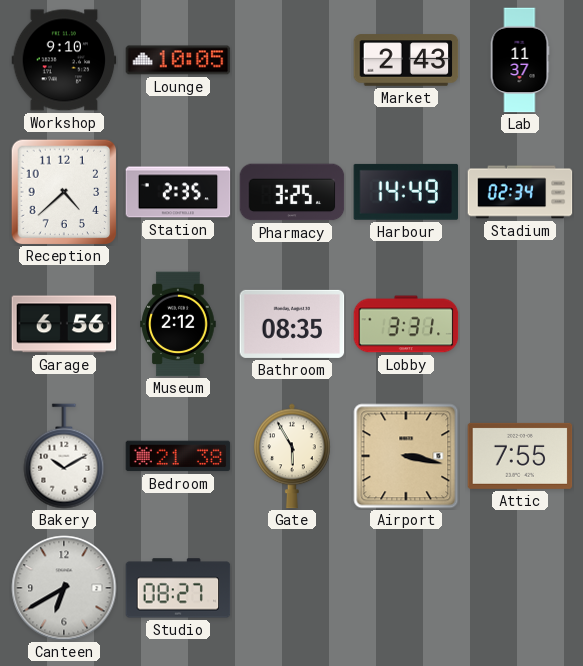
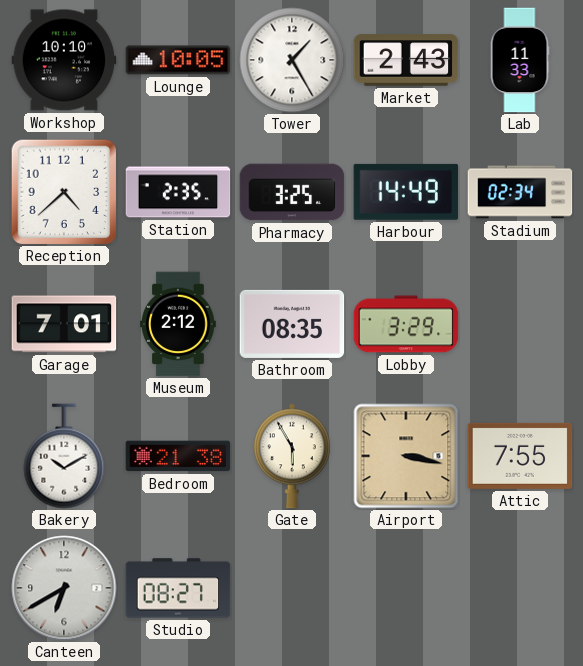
Workshop: 9:10 -> 10:10
Tower: none -> 1:25
Lab: 11:37 -> 11:33
Garage: 6:56 -> 7:01
Lobby: 3:31 -> 3:29
